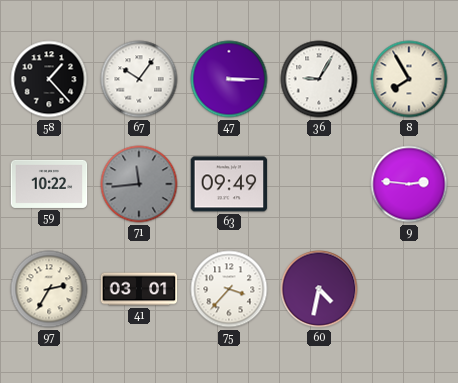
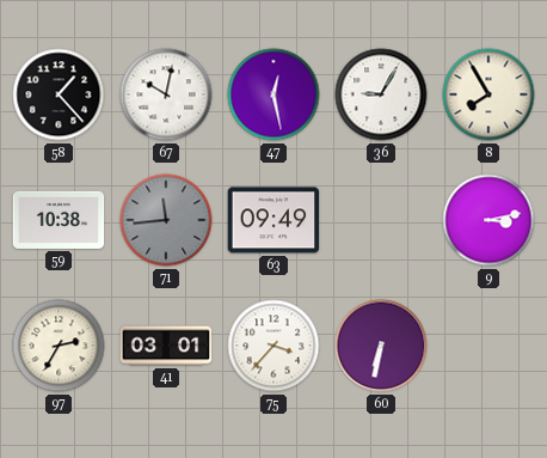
67: 10:06 -> 10:02
47: 3:15 -> 12:28
59: 10:22 -> 10:38
9: 2:46 -> 3:13
60: 4:32 -> 6:32
